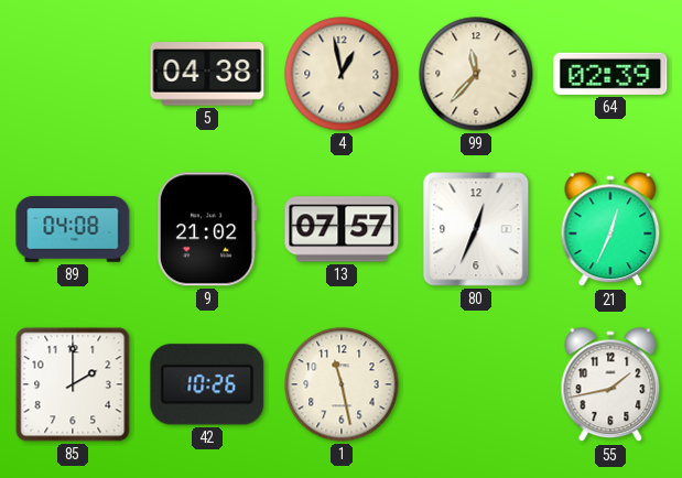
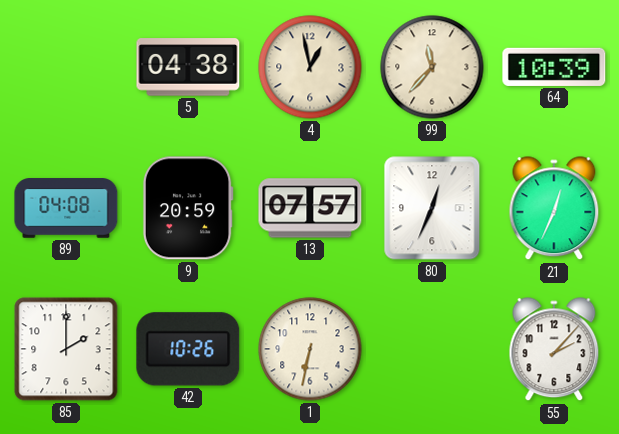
64: 02:39 -> 10:39
9: 21:02 -> 20:59
1: 11:28 -> 6:32
55: 1:43 -> 2:07
